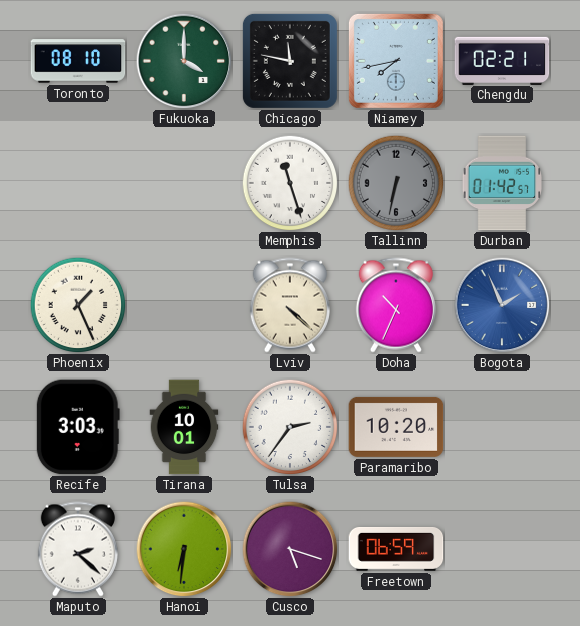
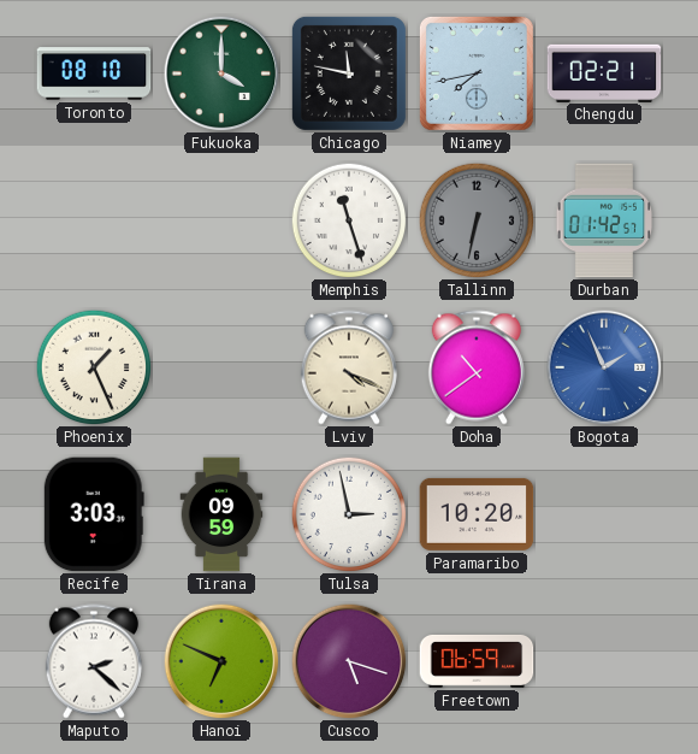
Lviv: 4:22 -> 4:19
Doha: 10:34 -> 10:39
Tirana: 10:01 -> 09:59
Tulsa: 2:36 -> 2:58
Hanoi: 6:31 -> 6:49
